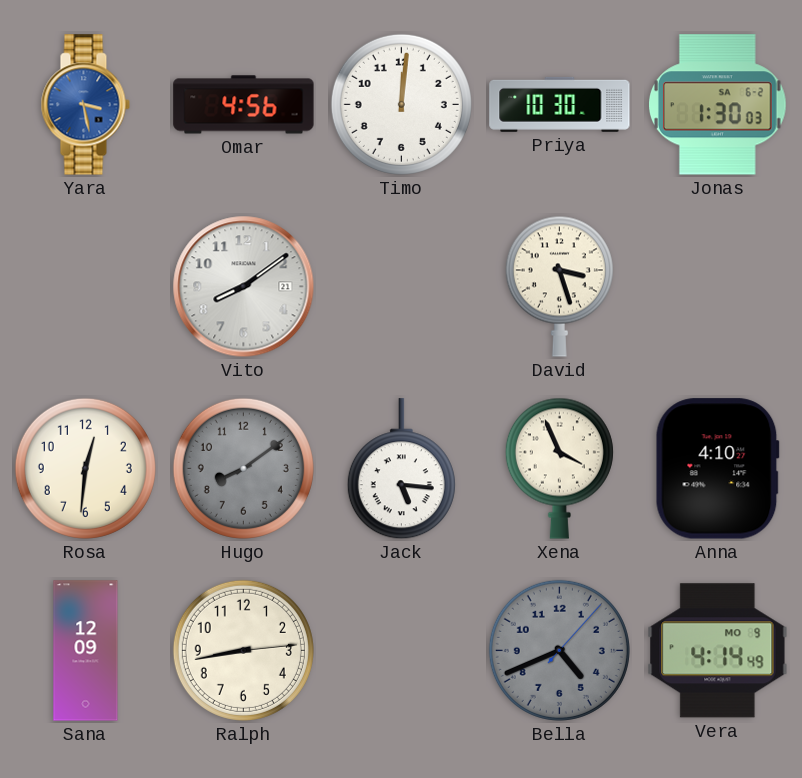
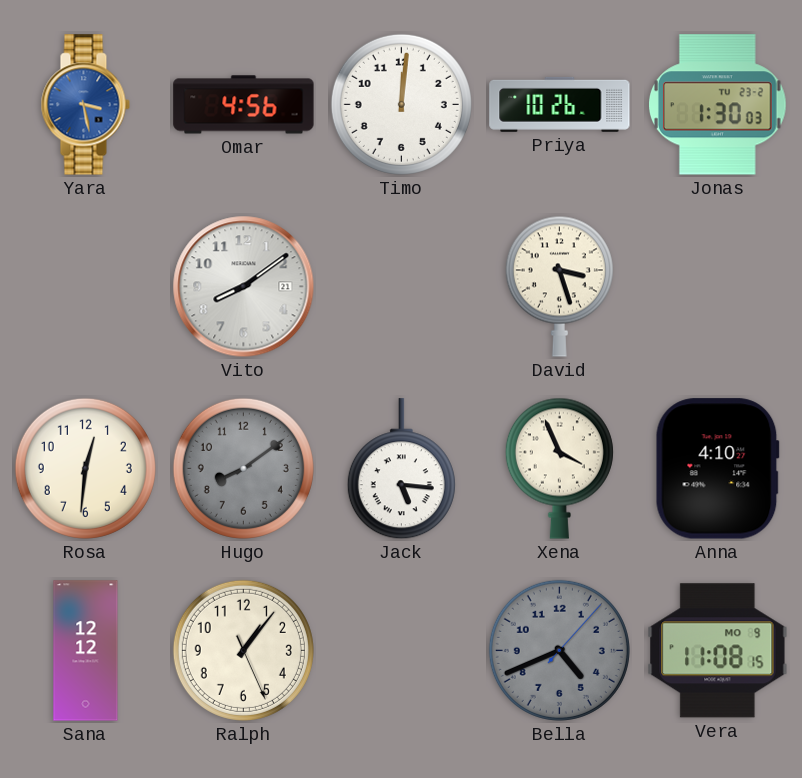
Priya: 10:30 -> 10:26
Jonas date: SA 6-2 -> TU 23-2
Sana: 12:09 -> 12:12
Ralph: 8:43 -> 1:06
Vera: 4:14 -> 11:08
